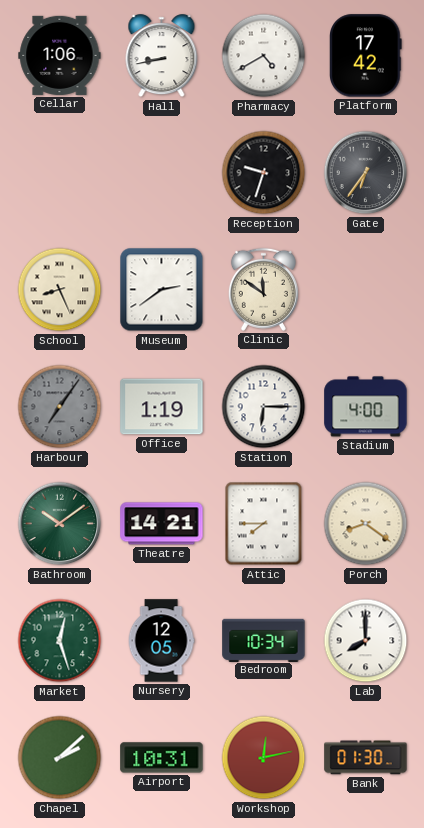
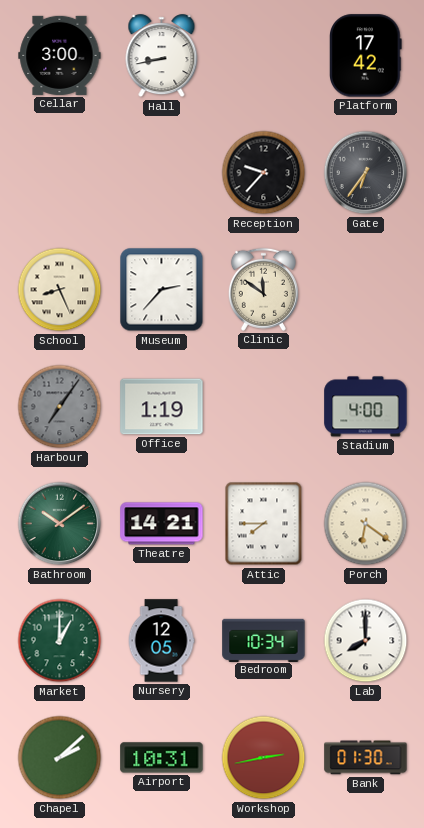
Cellar: 1:06 -> 3:00
Pharmacy: 4:40 -> none
Reception: 9:33 -> 9:37
Museum: 2:39 -> 2:37
Station: 6:15 -> none
Porch: 8:21 -> 6:21
Market: 12:27 -> 1:00
Workshop: 12:13 -> 2:43
